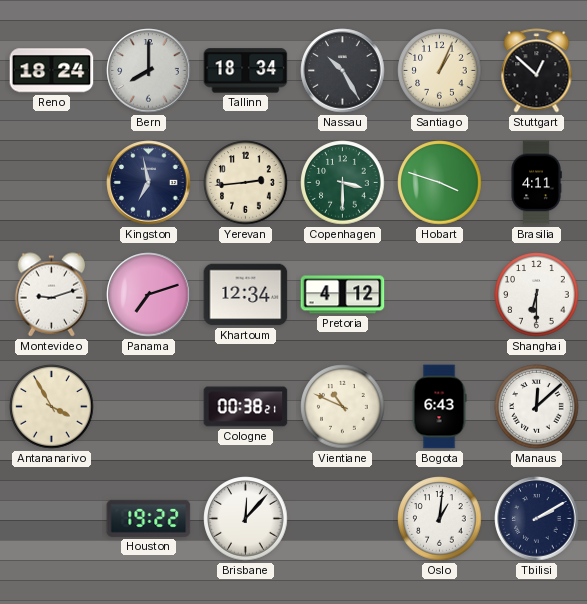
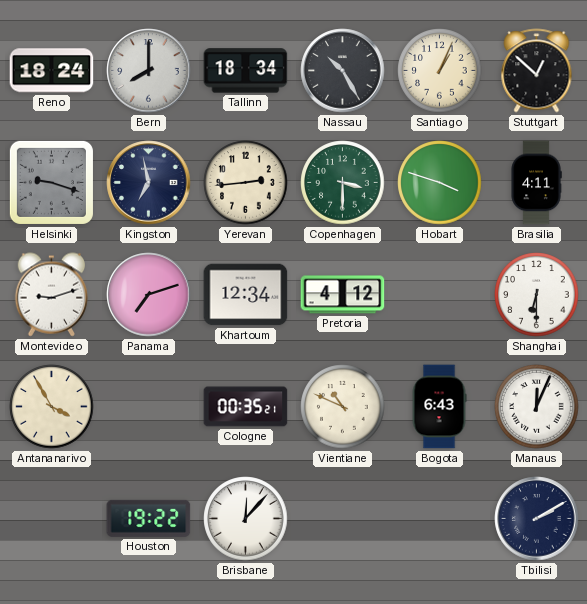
Helsinki: none -> 9:18
Cologne: 00:38 -> 00:35
Manaus: 12:08 -> 12:04
Oslo: 1:01 -> none
